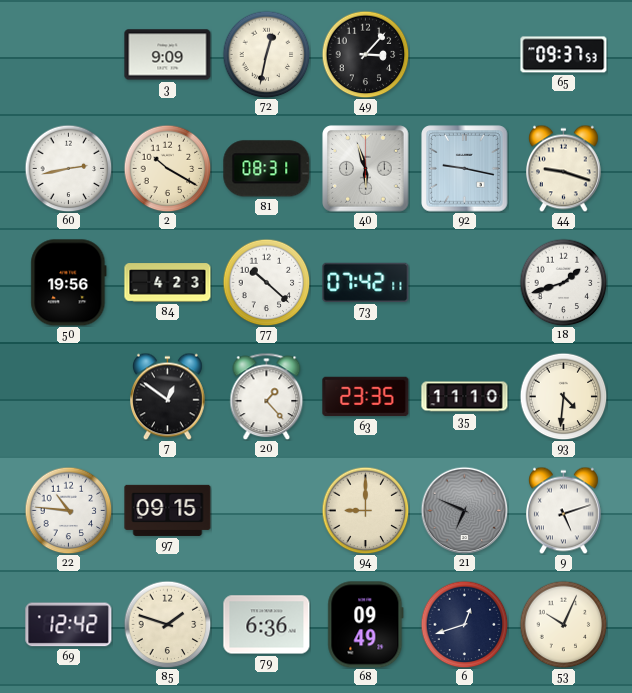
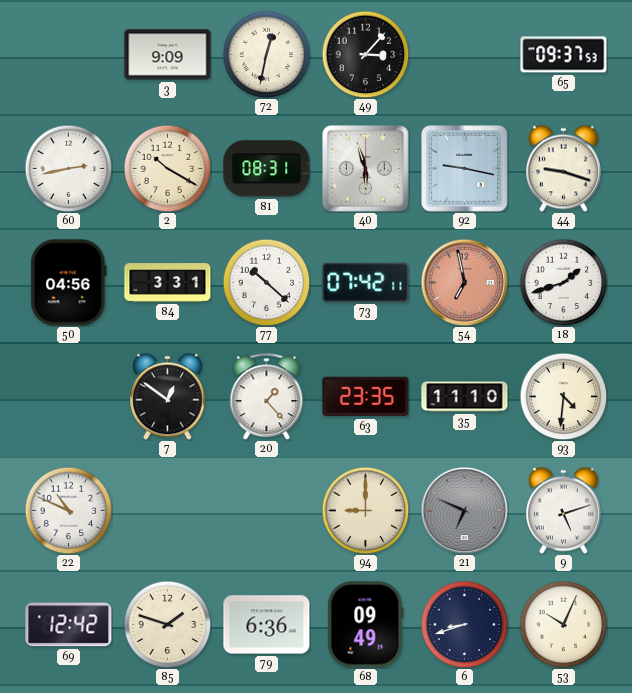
50: 19:56 -> 04:56
84: 4:23 -> 3:31
54: none -> 6:58
22: 10:46 -> 10:49
97: 09:15 -> none
6: 12:42 -> 8:42
